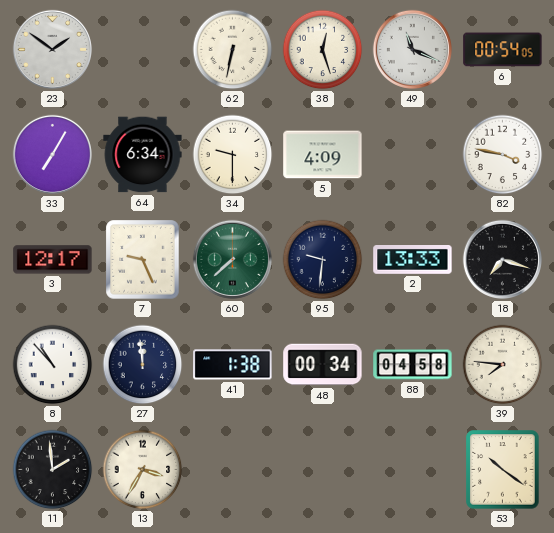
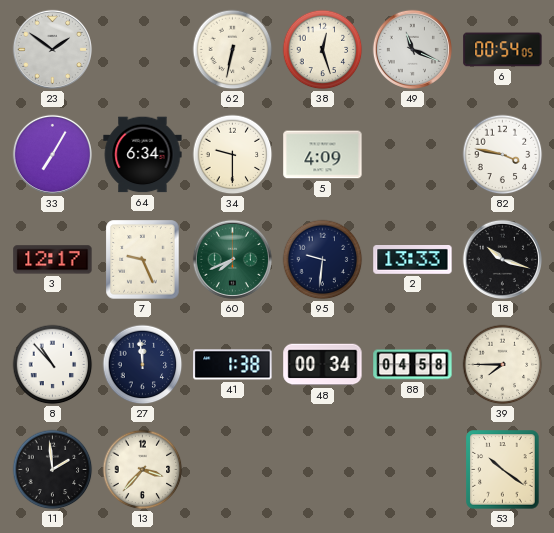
60: 7:38 -> 7:41
18: 7:18 -> 10:18
39: 7:46 -> 7:45
13: 3:35 -> 3:37
